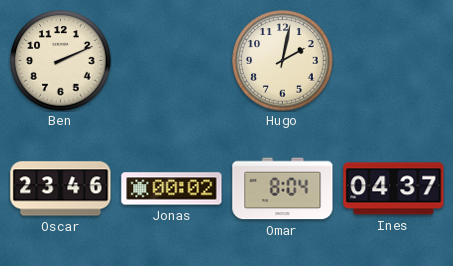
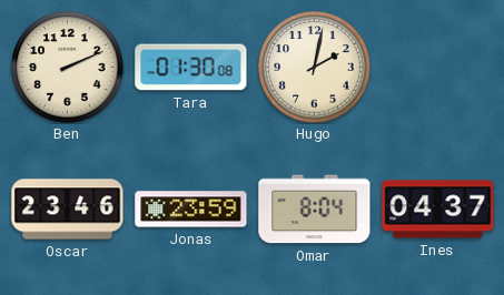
Tara: none -> 01:30
Jonas: 00:02 -> 23:59
